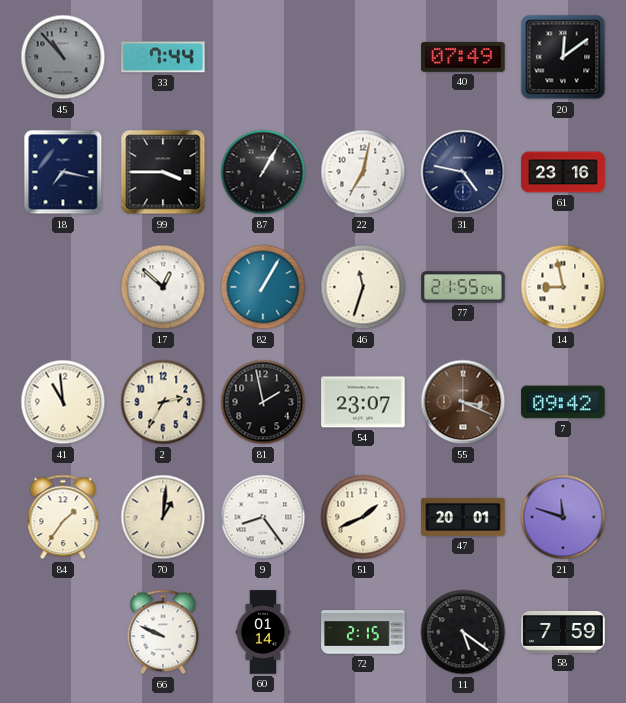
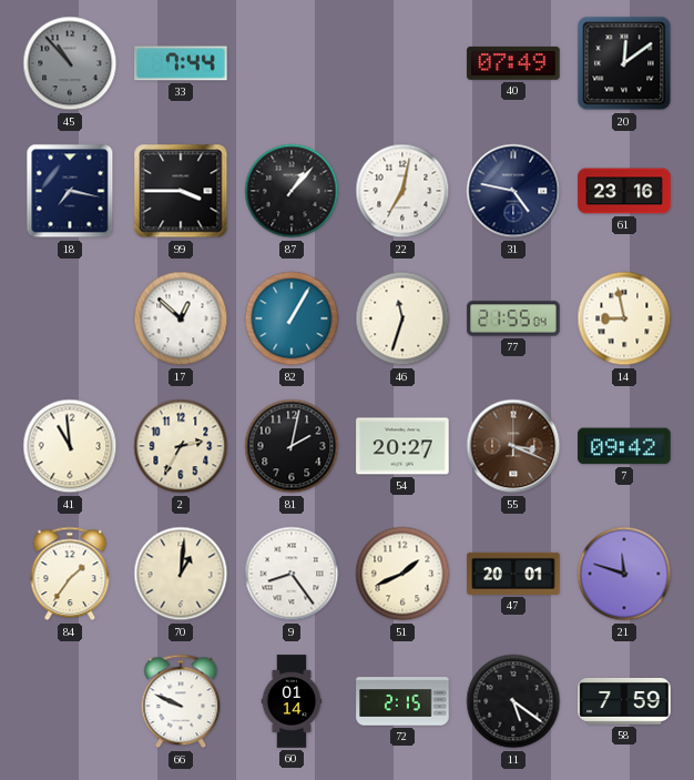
87: 1:05 -> 1:07
81: 1:58 -> 2:02
54: 23:07 -> 20:27
